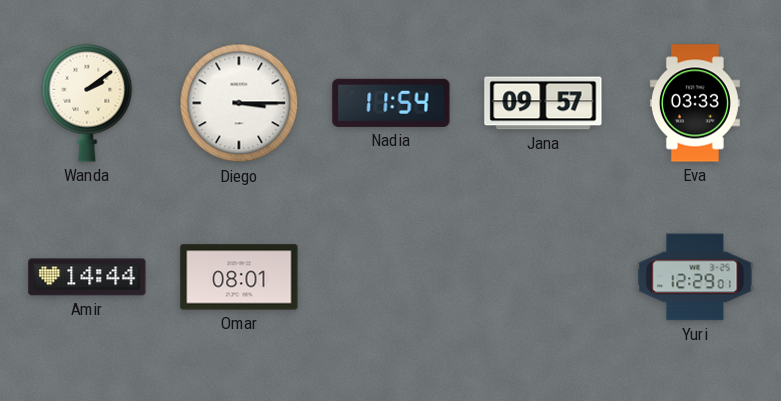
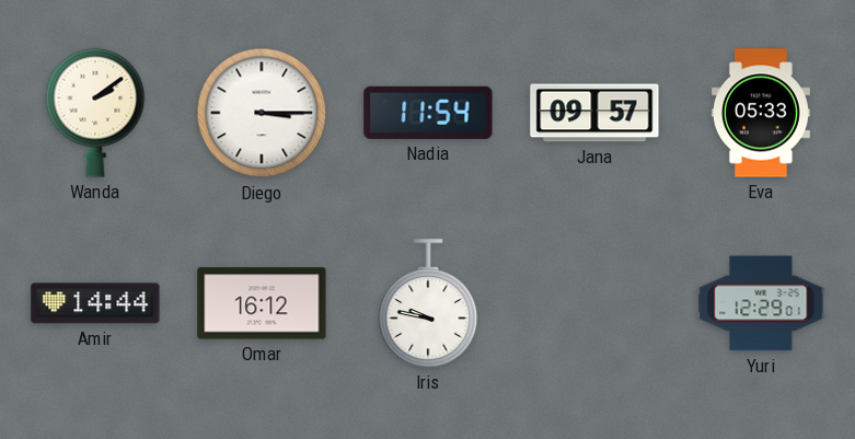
Eva: 03:33 -> 05:33
Omar: 08:01 -> 16:12
Iris: none -> 9:47
